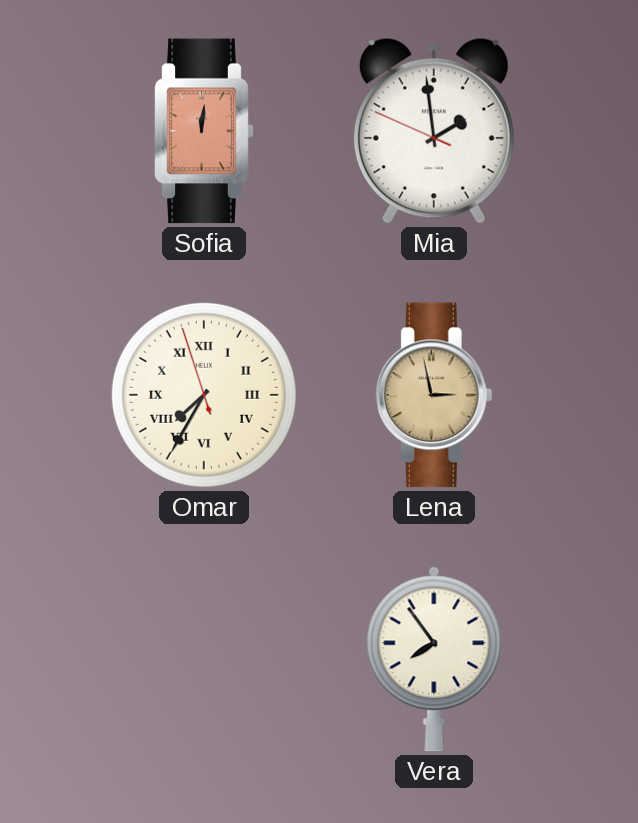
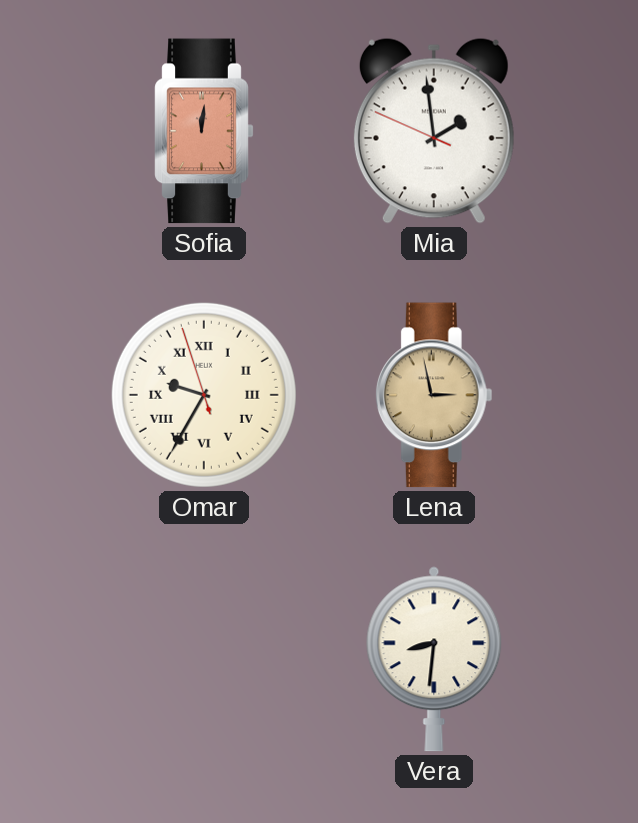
Omar: 7:34 -> 9:34
Vera: 7:54 -> 8:31
